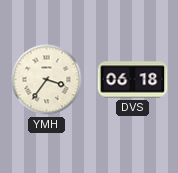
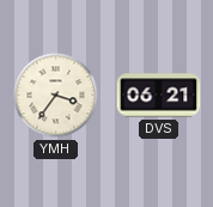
DVS: 06:18 -> 06:21
